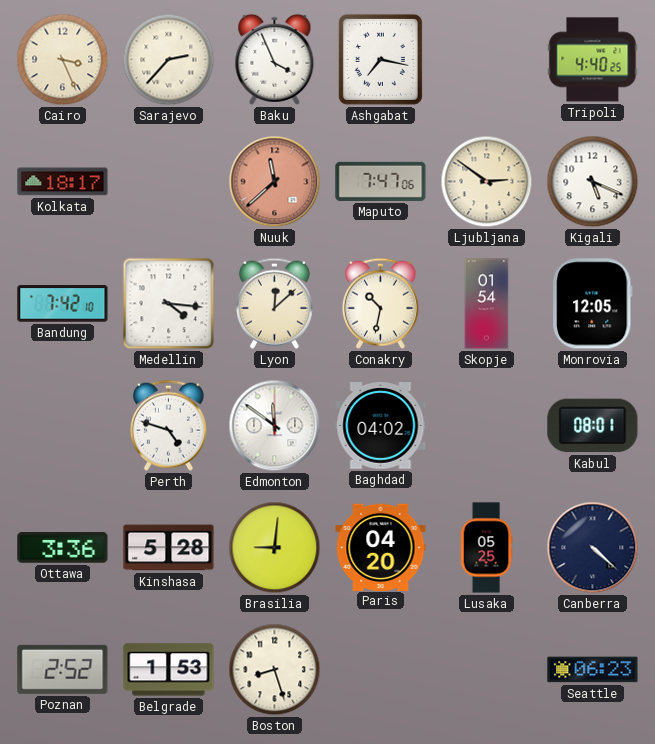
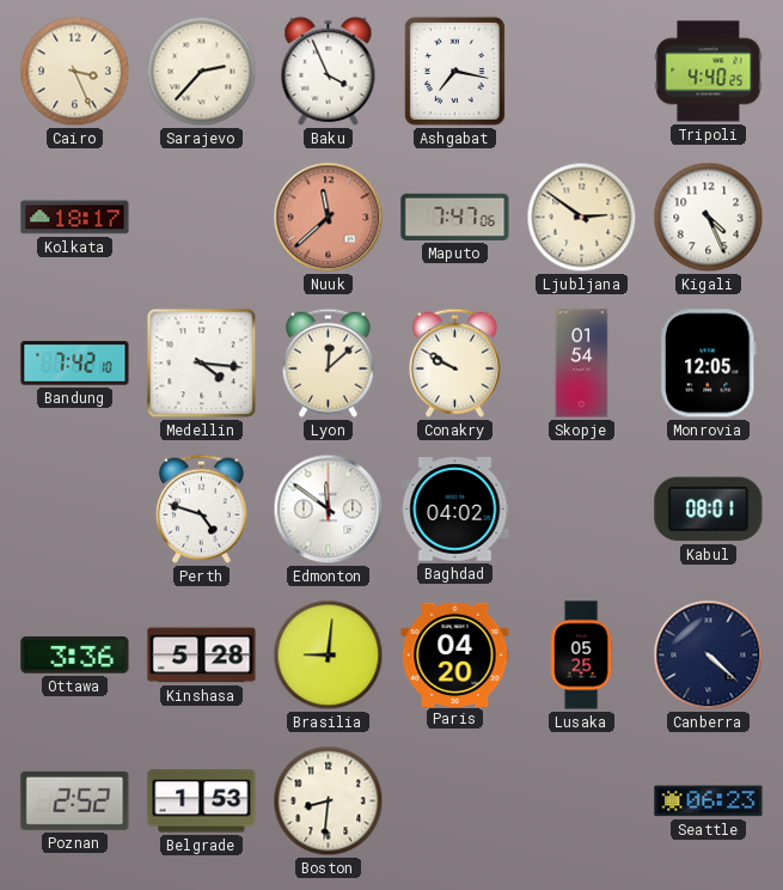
Kigali: 5:19 -> 4:26
Conakry: 10:32 -> 9:50
Boston: 8:27 -> 8:31
